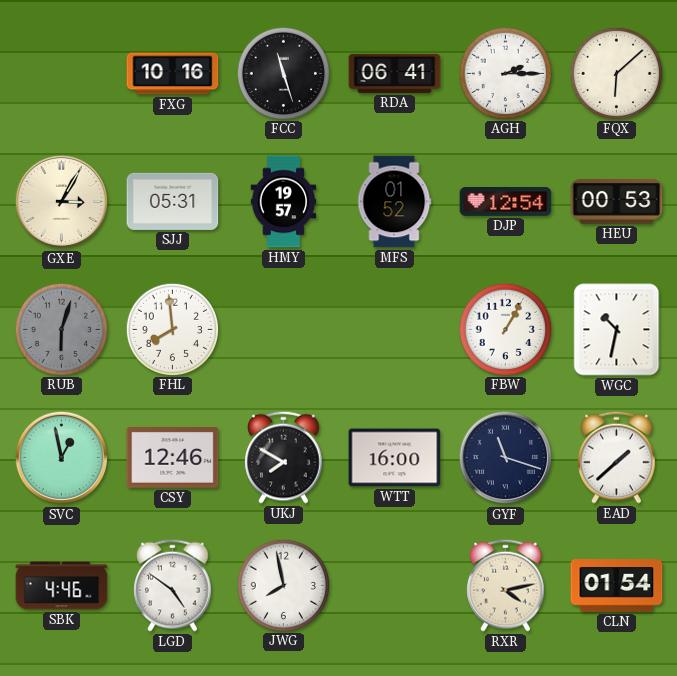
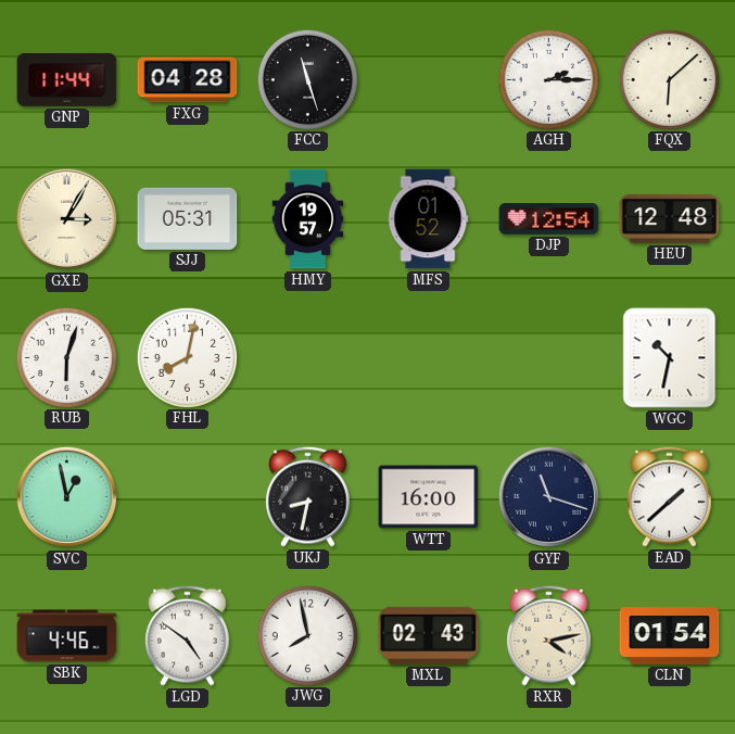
GNP: none -> 11:44
FXG: 10:16 -> 04:28
RDA: 06:41 -> none
HEU: 00:53 -> 12:48
RUB dial: grey -> white
FHL: 7:59 -> 8:02
FBW: 1:05 -> none
CSY: 12:46 -> none
UKJ: 7:50 -> 8:32
MXL: none -> 02:43
